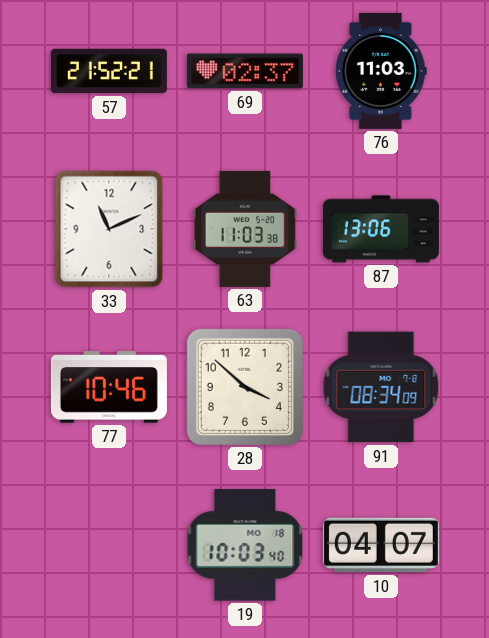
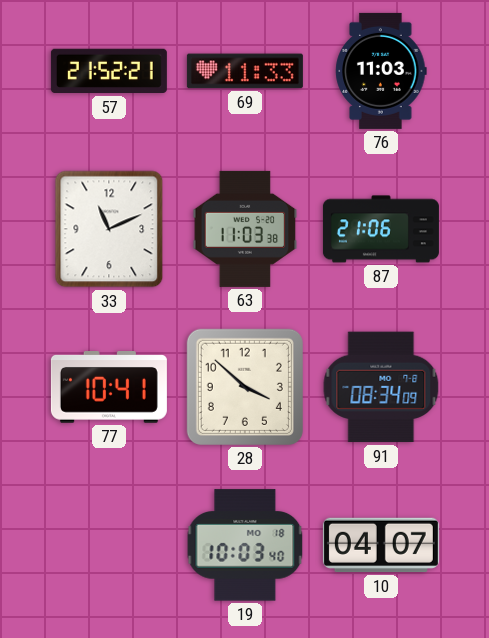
69: 02:37 -> 11:33
87: 13:06 -> 21:06
77: 10:46 -> 10:41
